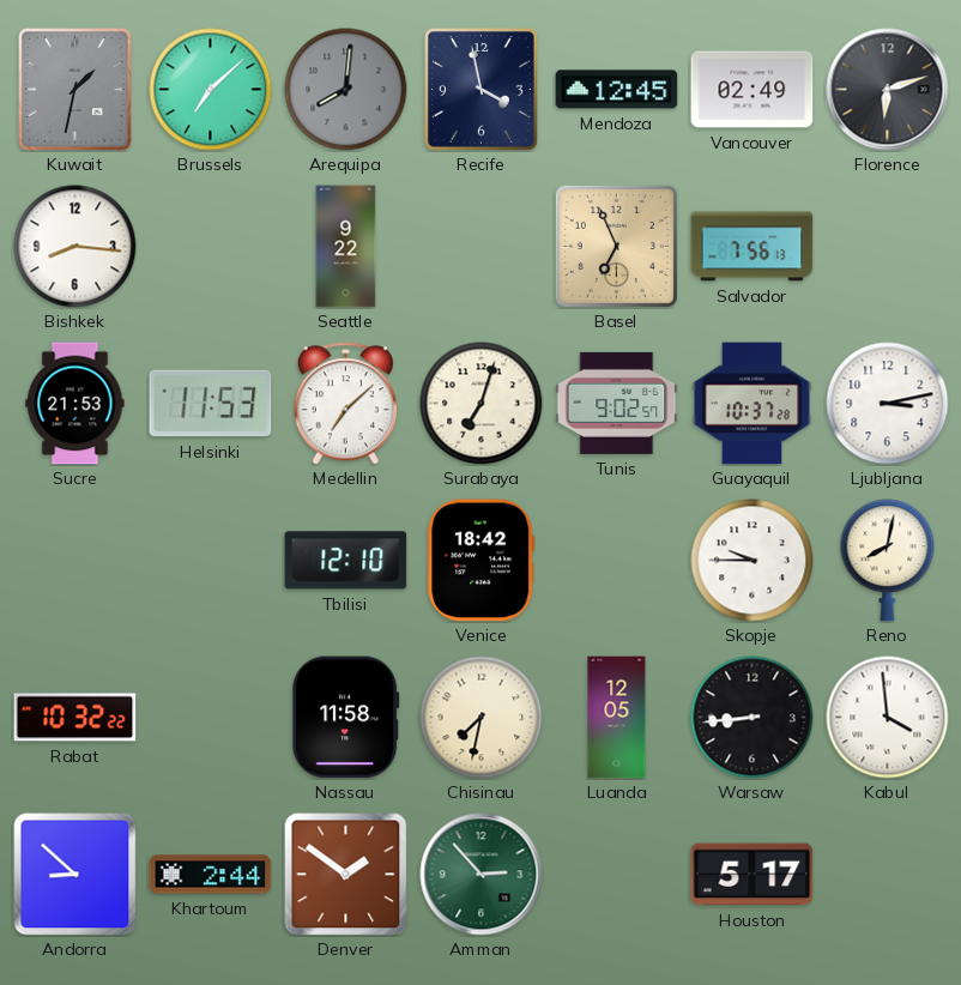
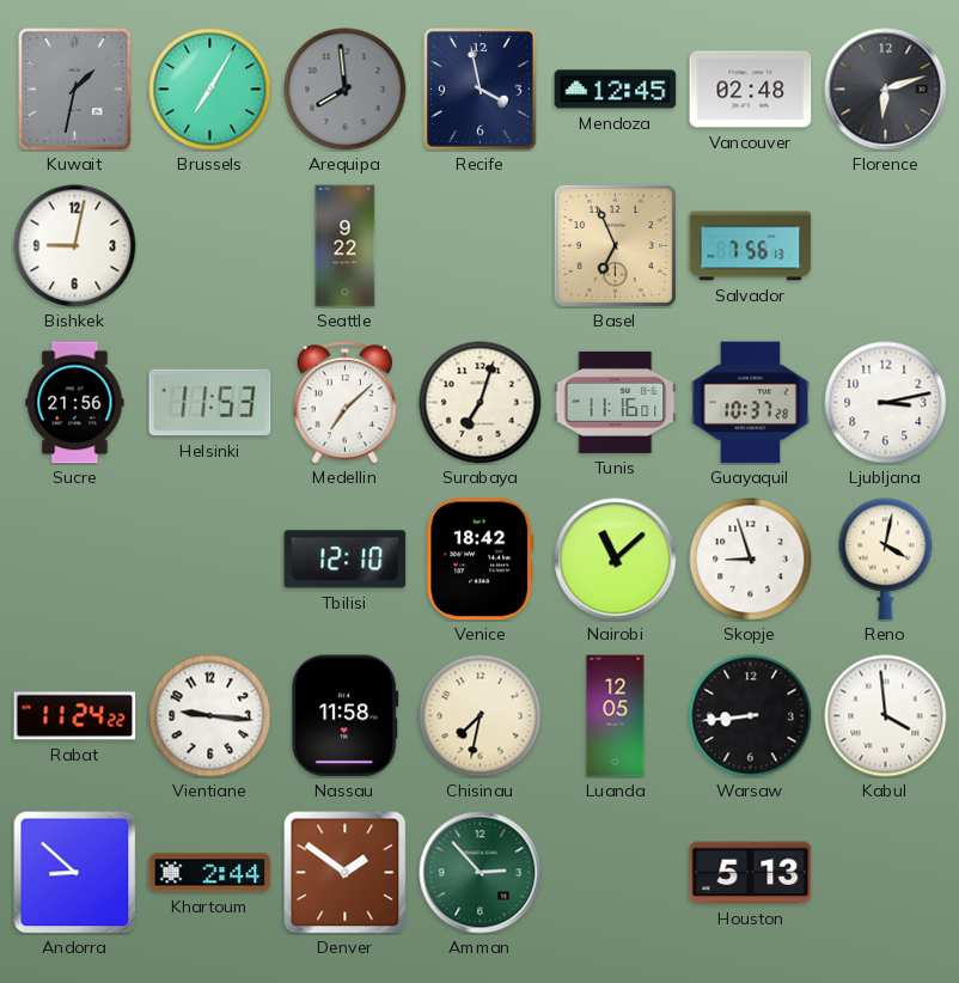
Brussels: 7:08 -> 7:05
Arequipa: 8:01 -> 7:59
Vancouver: 02:49 -> 02:48
Bishkek: 8:16 -> 9:02
Sucre: 21:53 -> 21:56
Tunis: 9:02 -> 11:16
Nairobi: none -> 11:08
Skopje: 9:45 -> 8:57
Reno: 8:02 -> 4:02
Rabat: 10:32 -> 11:24
Vientiane: none -> 9:16
Houston: 5:17 -> 5:13
